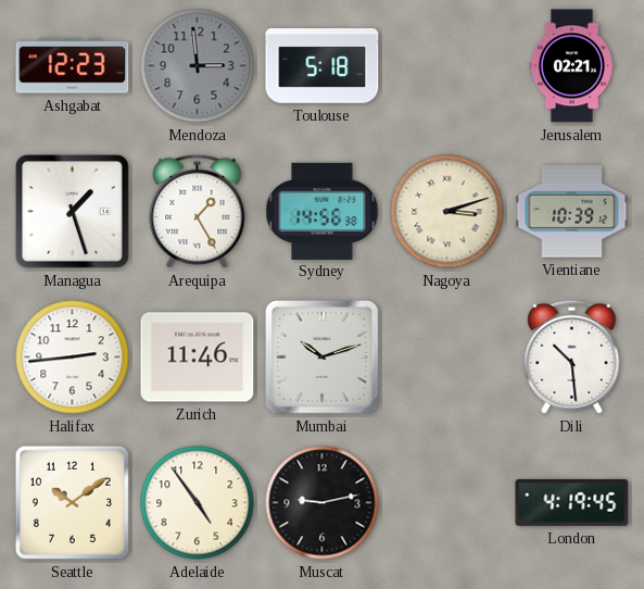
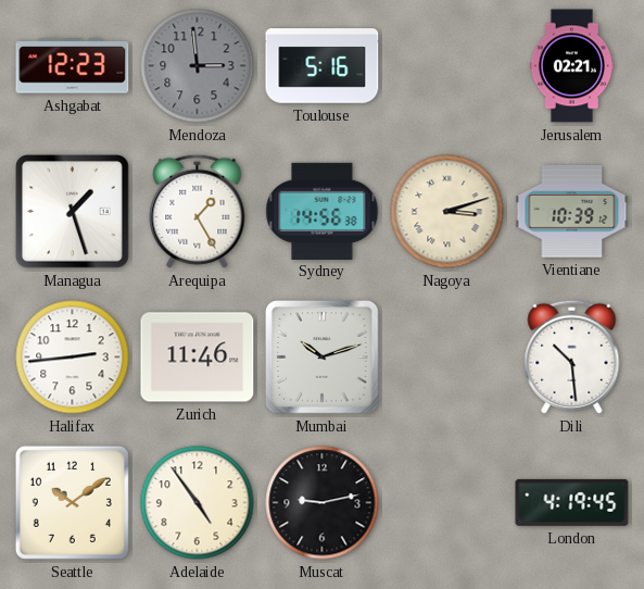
Toulouse: 5:18 -> 5:16
